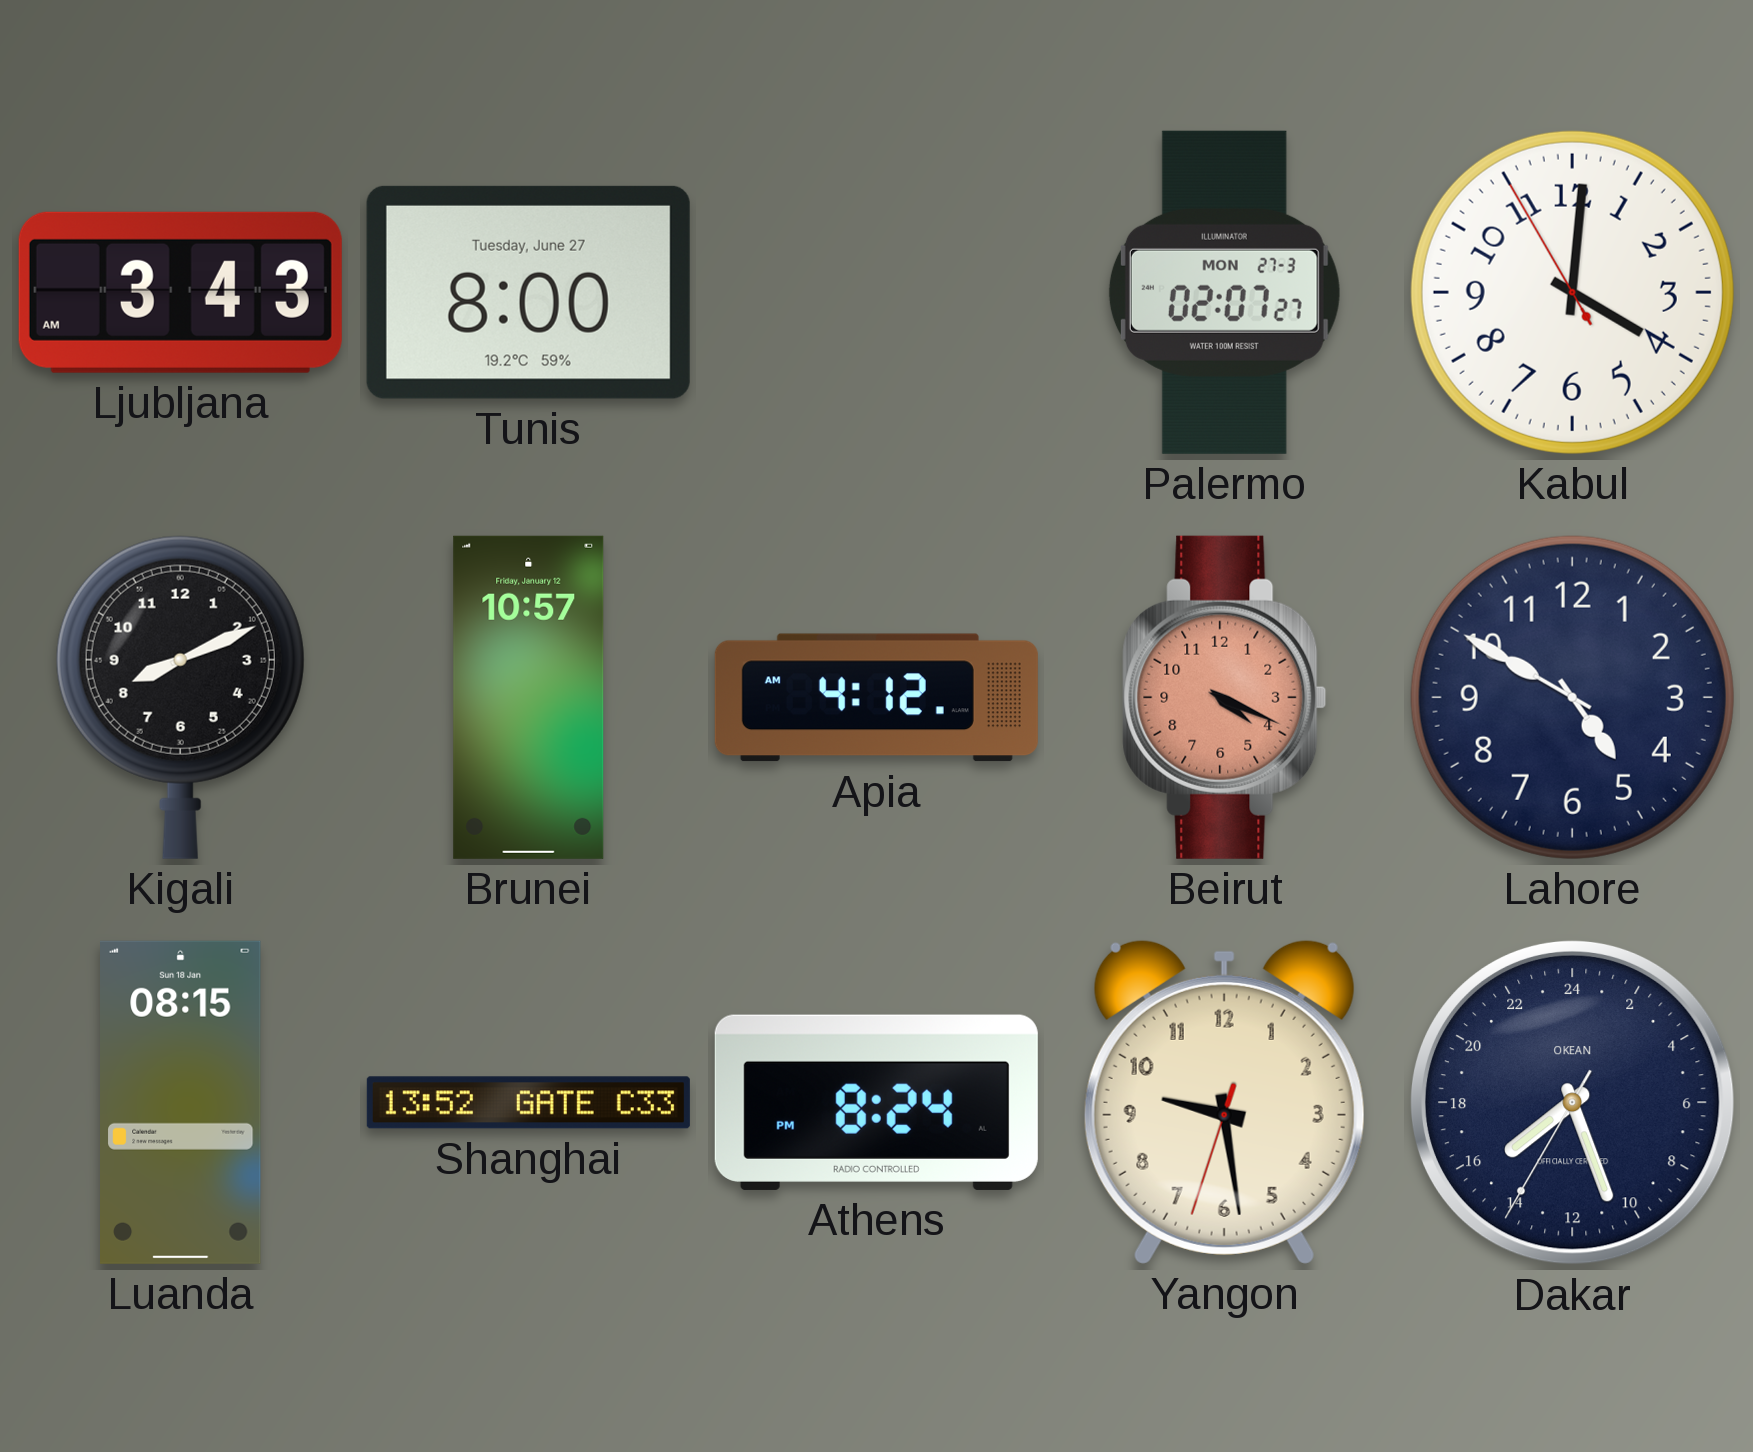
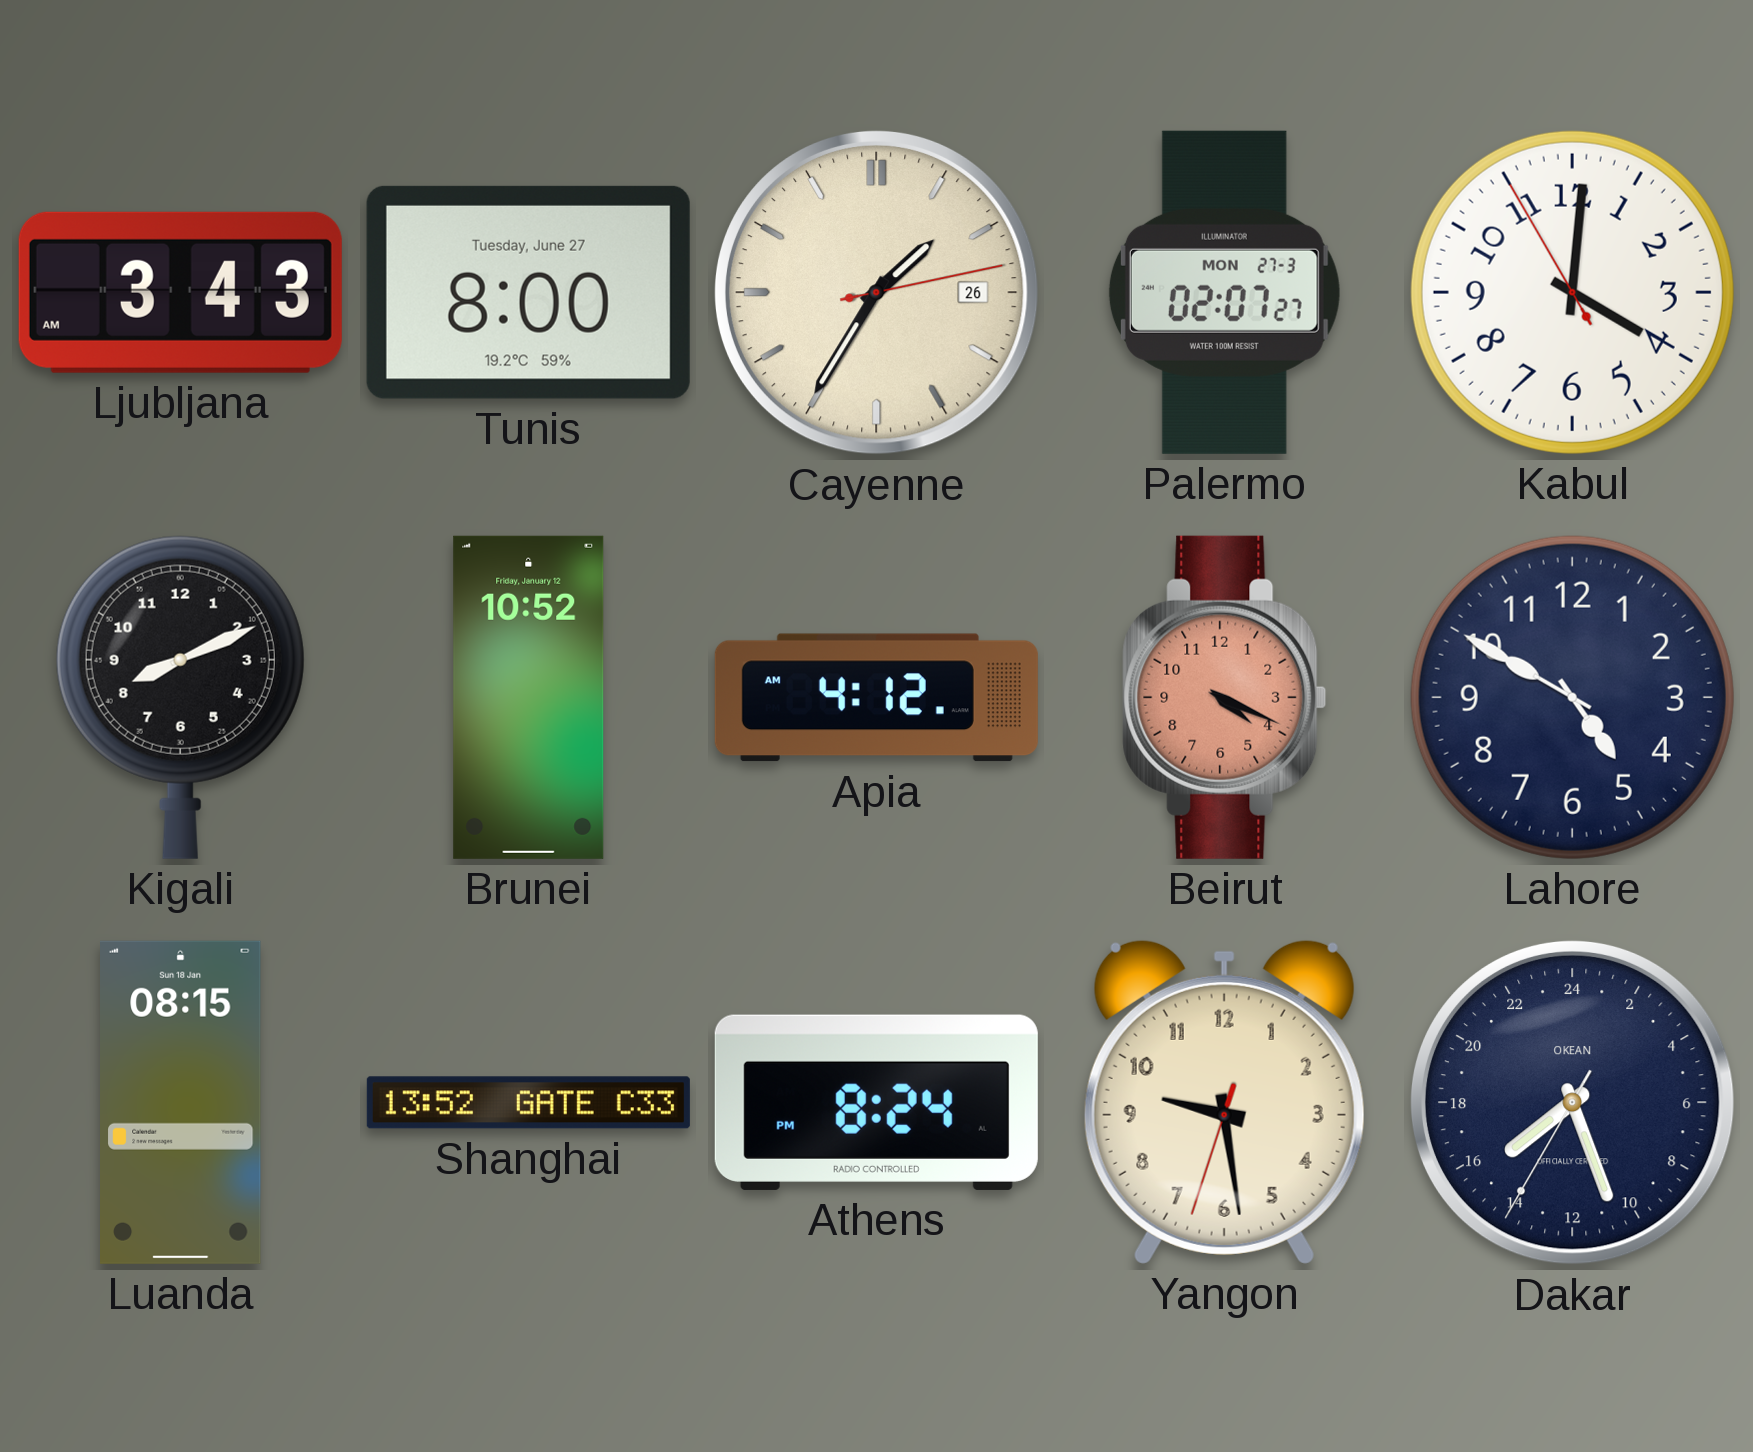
Cayenne: none -> 1:35
Brunei: 10:57 -> 10:52
